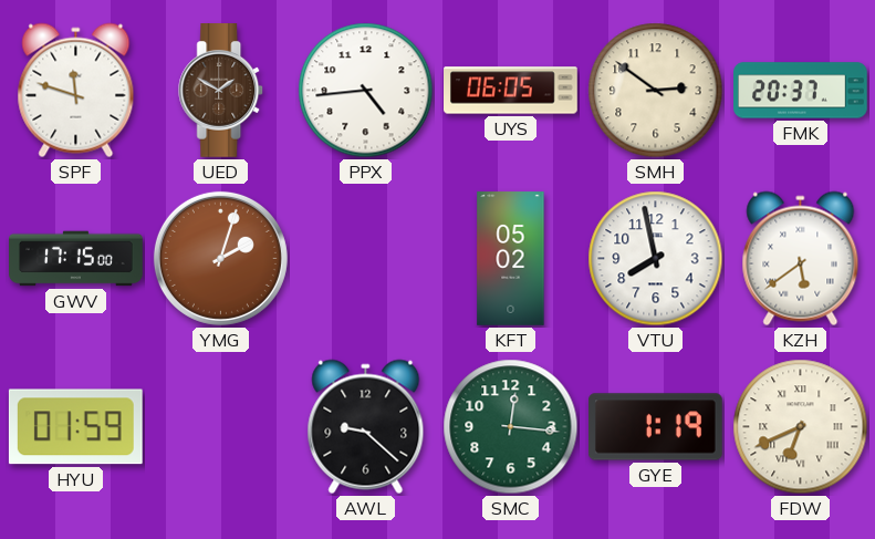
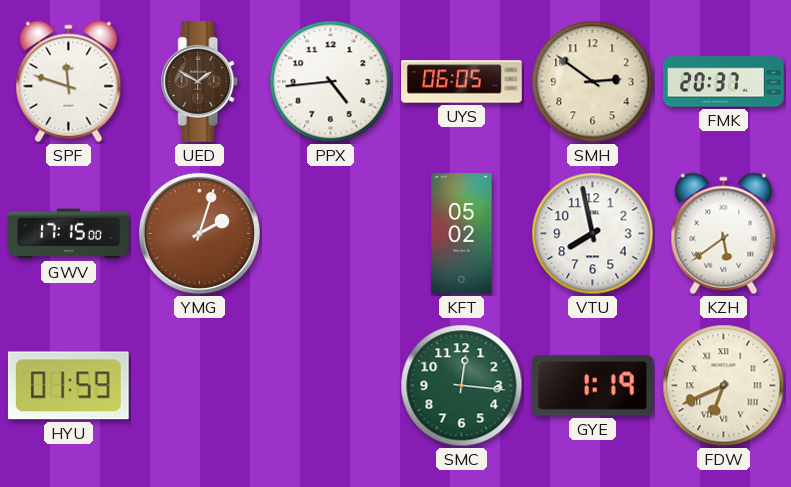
AWL: 9:22 -> none
